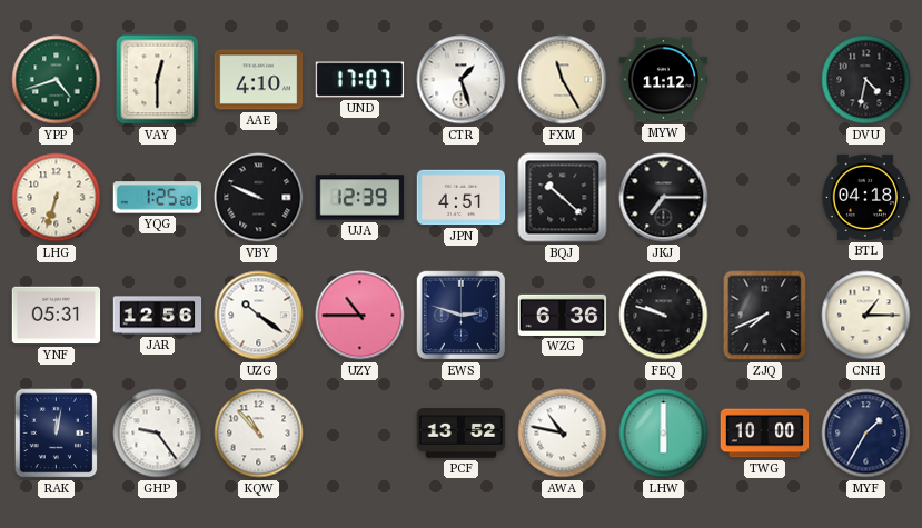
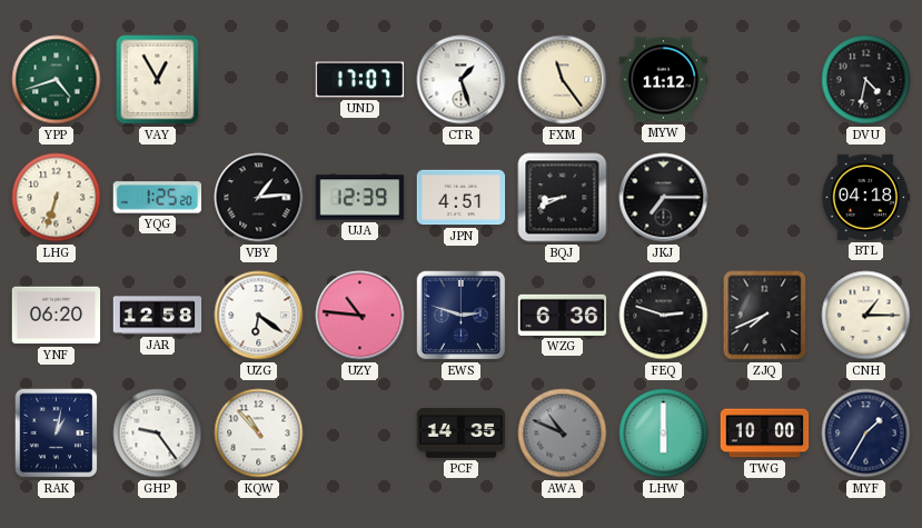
VAY: 12:30 -> 12:55
AAE: 4:10 -> none
FXM: 11:25 -> 11:24
VBY: 9:49 -> 1:14
BQJ: 10:22 -> 8:41
YNF: 05:31 -> 06:20
JAR: 12:56 -> 12:58
UZG: 10:21 -> 6:21
UZY: 10:45 -> 10:46
FEQ: 9:48 -> 2:48
RAK: 12:02 -> 1:02
PCF: 13:52 -> 14:35
AWA: 10:47 -> 10:49
AWA dial: white -> grey
